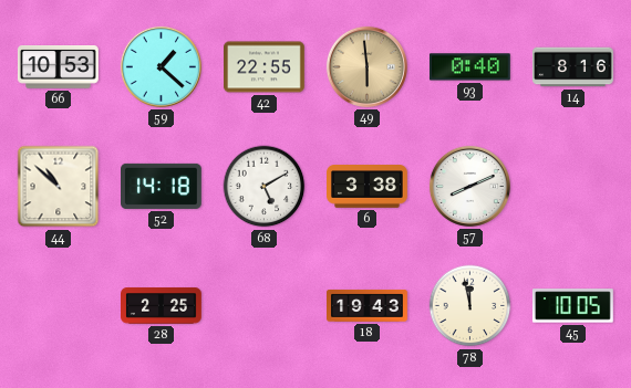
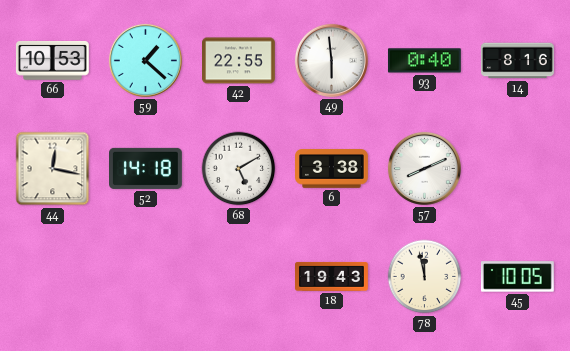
49 dial: champagne -> white
44: 10:52 -> 12:17
28: 2:25 -> none
